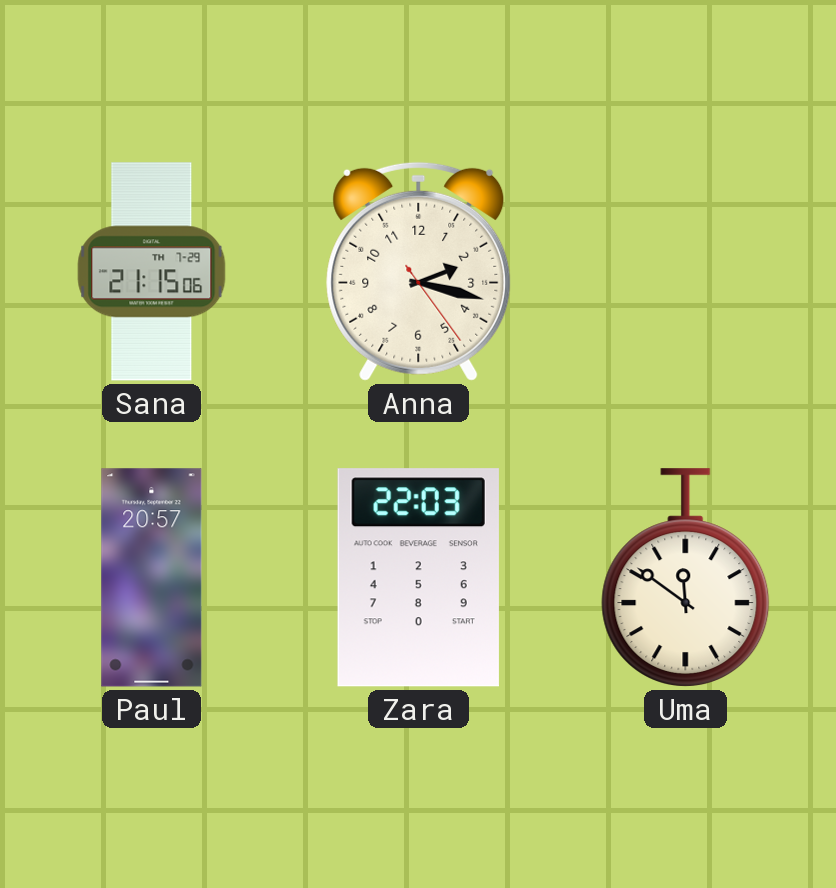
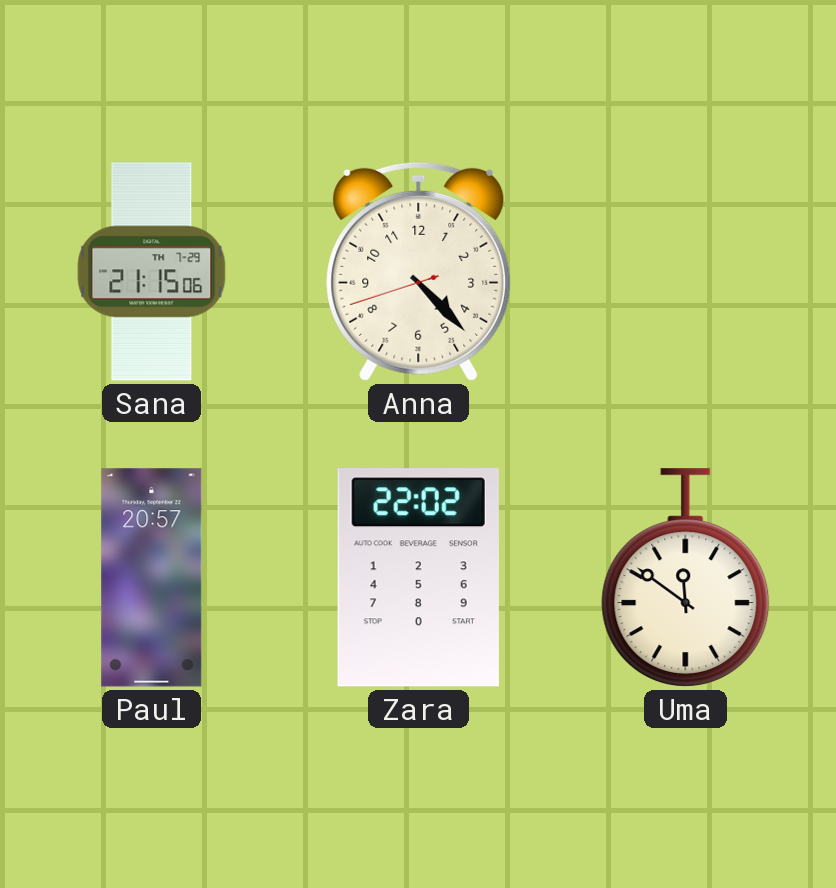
Anna: 2:17 -> 4:22
Zara: 22:03 -> 22:02
